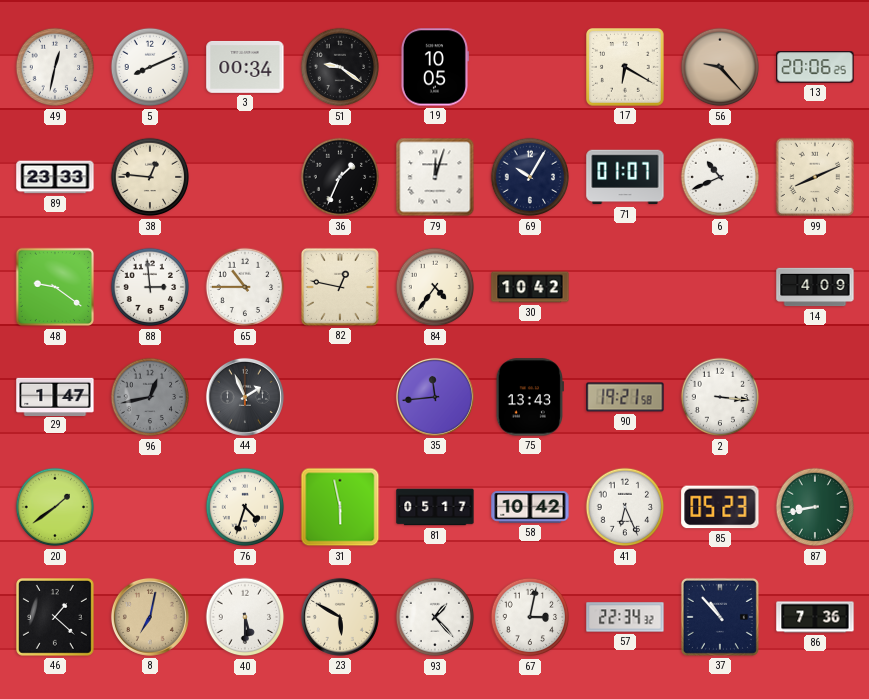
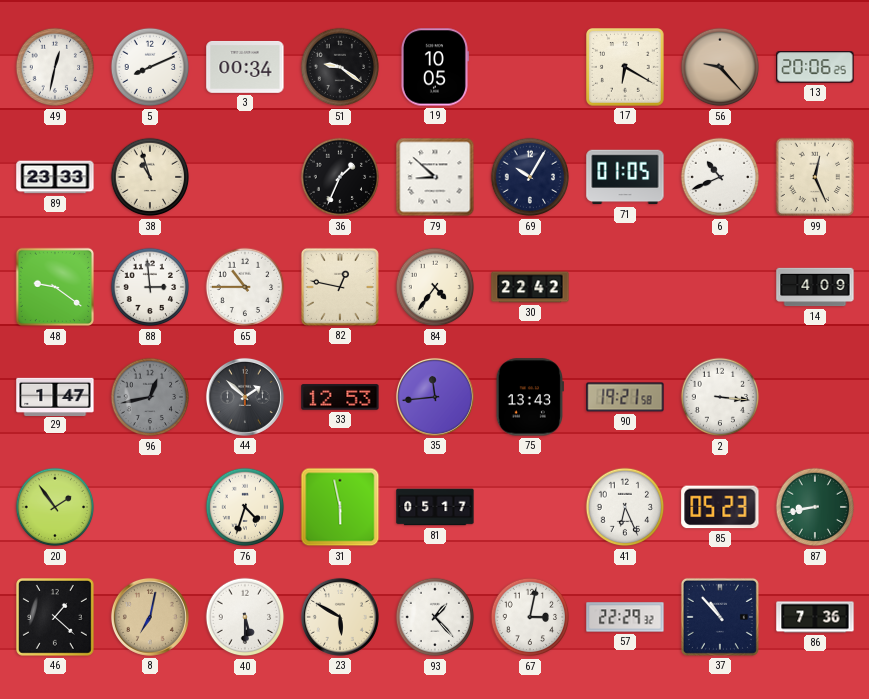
38: 12:46 -> 10:57
79: 12:03 -> 8:52
71: 01:07 -> 01:05
99: 8:11 -> 12:26
30: 10:42 -> 22:42
44: 1:56 -> 1:52
33: none -> 12:53
20: 1:39 -> 1:54
58: 10:42 -> none
57: 22:34 -> 22:29
